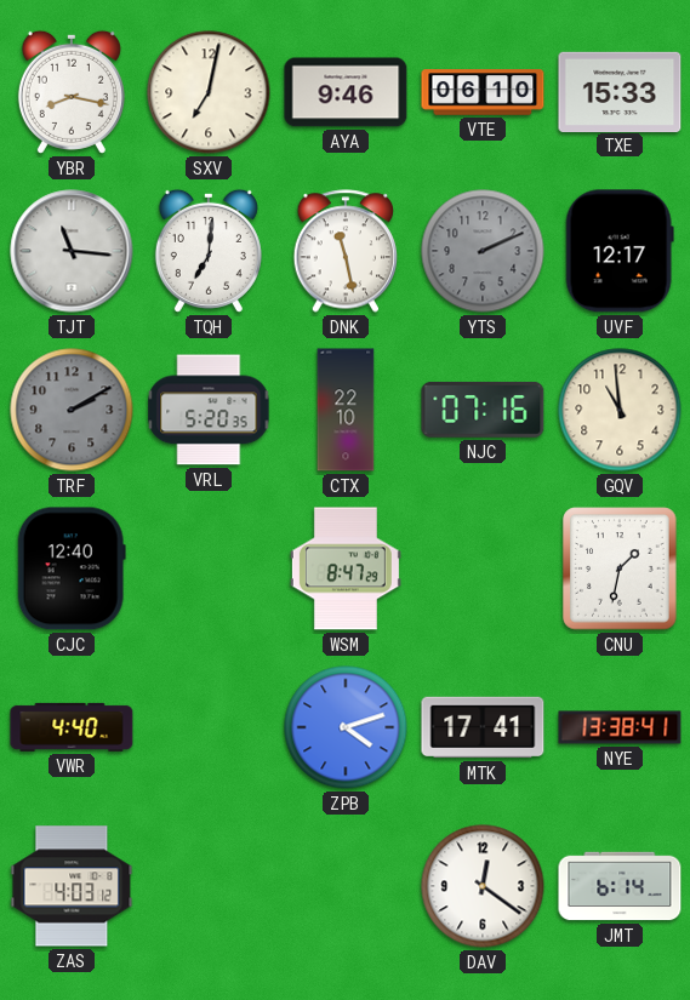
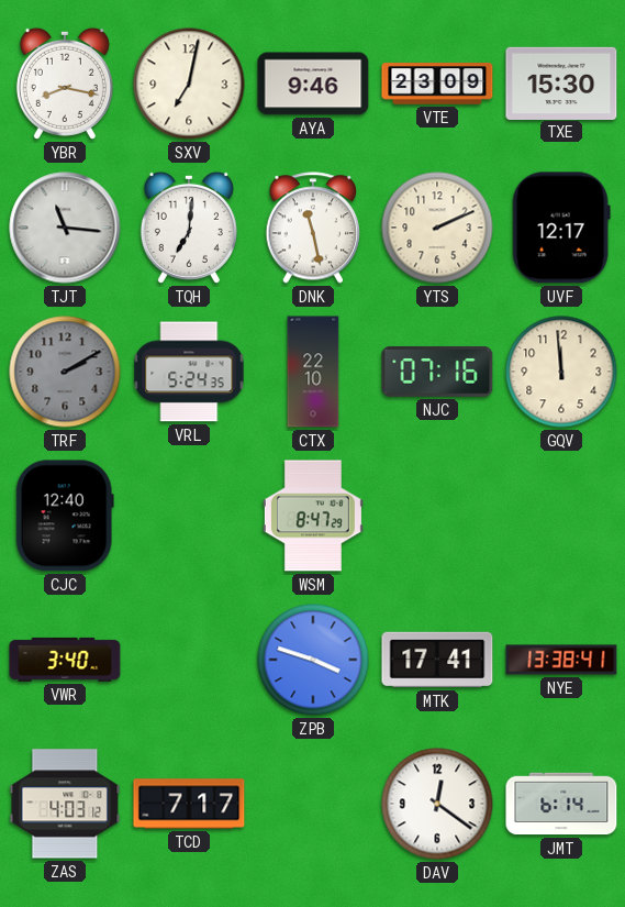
VTE: 06:10 -> 23:09
TXE: 15:33 -> 15:30
YTS dial: grey -> cream
VRL: 5:20 -> 5:24
GQV: 10:59 -> 11:59
CNU: 1:32 -> none
VWR: 4:40 -> 3:40
ZPB: 4:12 -> 3:48
TCD: none -> 7:17
